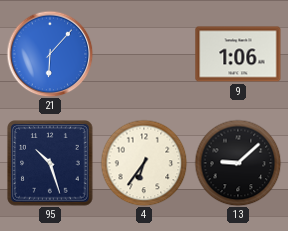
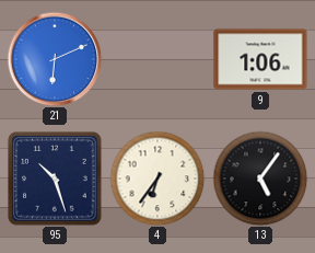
21: 6:07 -> 6:11
13: 9:08 -> 5:06
